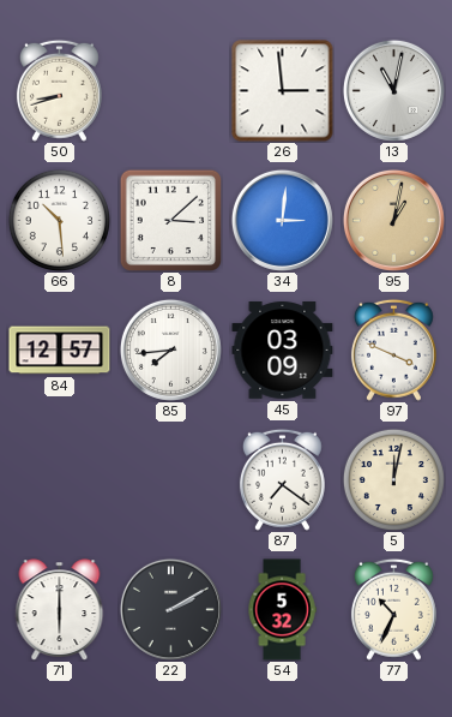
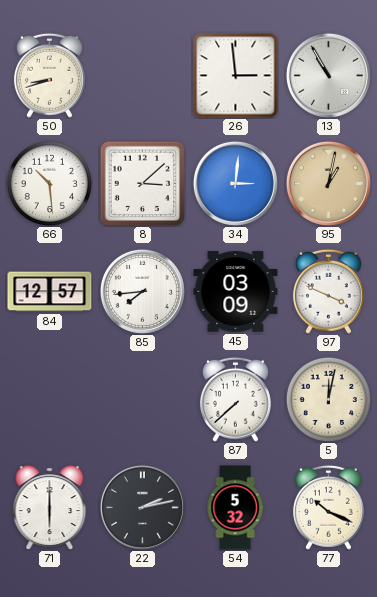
13: 11:02 -> 10:55
87: 7:21 -> 7:38
22: 2:10 -> 2:13
77: 10:34 -> 10:19
